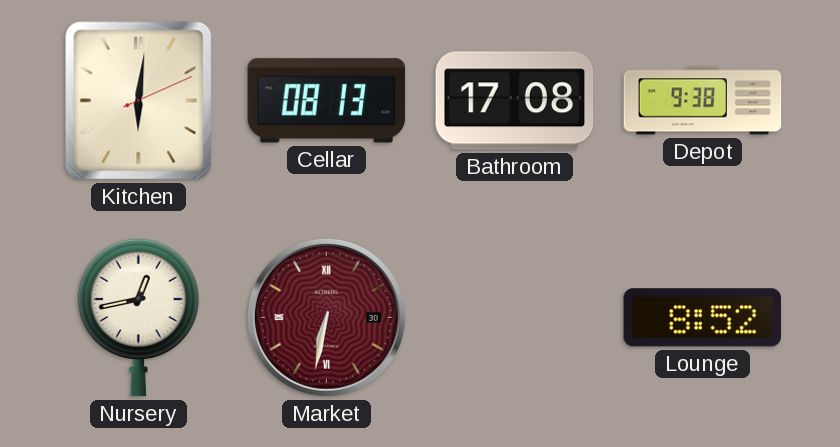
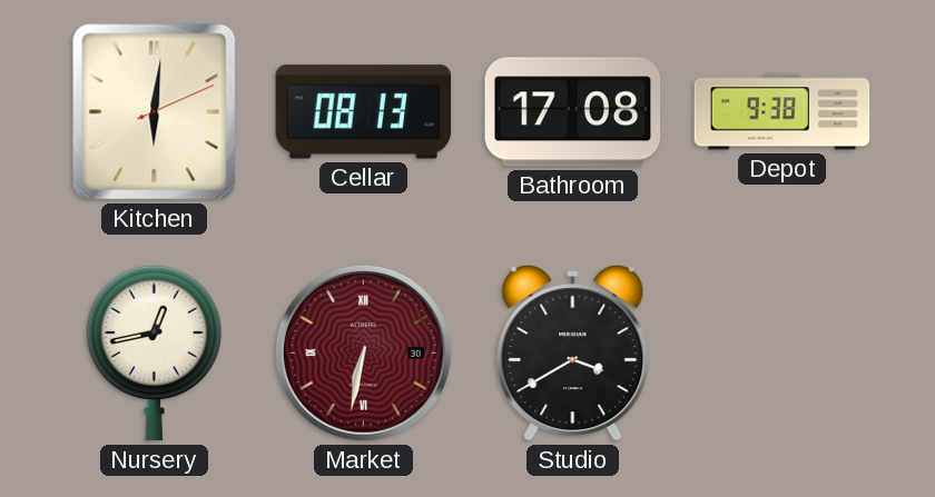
Studio: none -> 3:40
Lounge: 8:52 -> none
